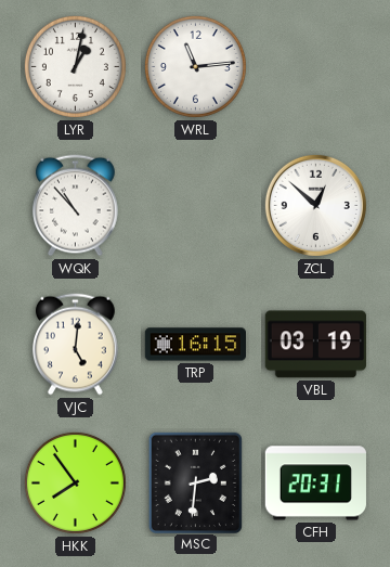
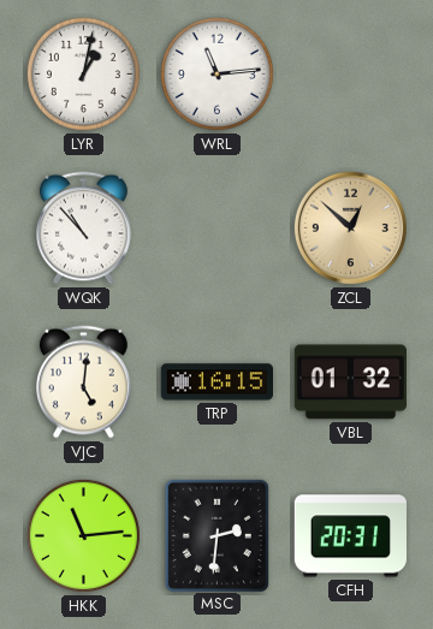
ZCL dial: white -> champagne
VBL: 03:19 -> 01:32
HKK: 7:54 -> 11:14
